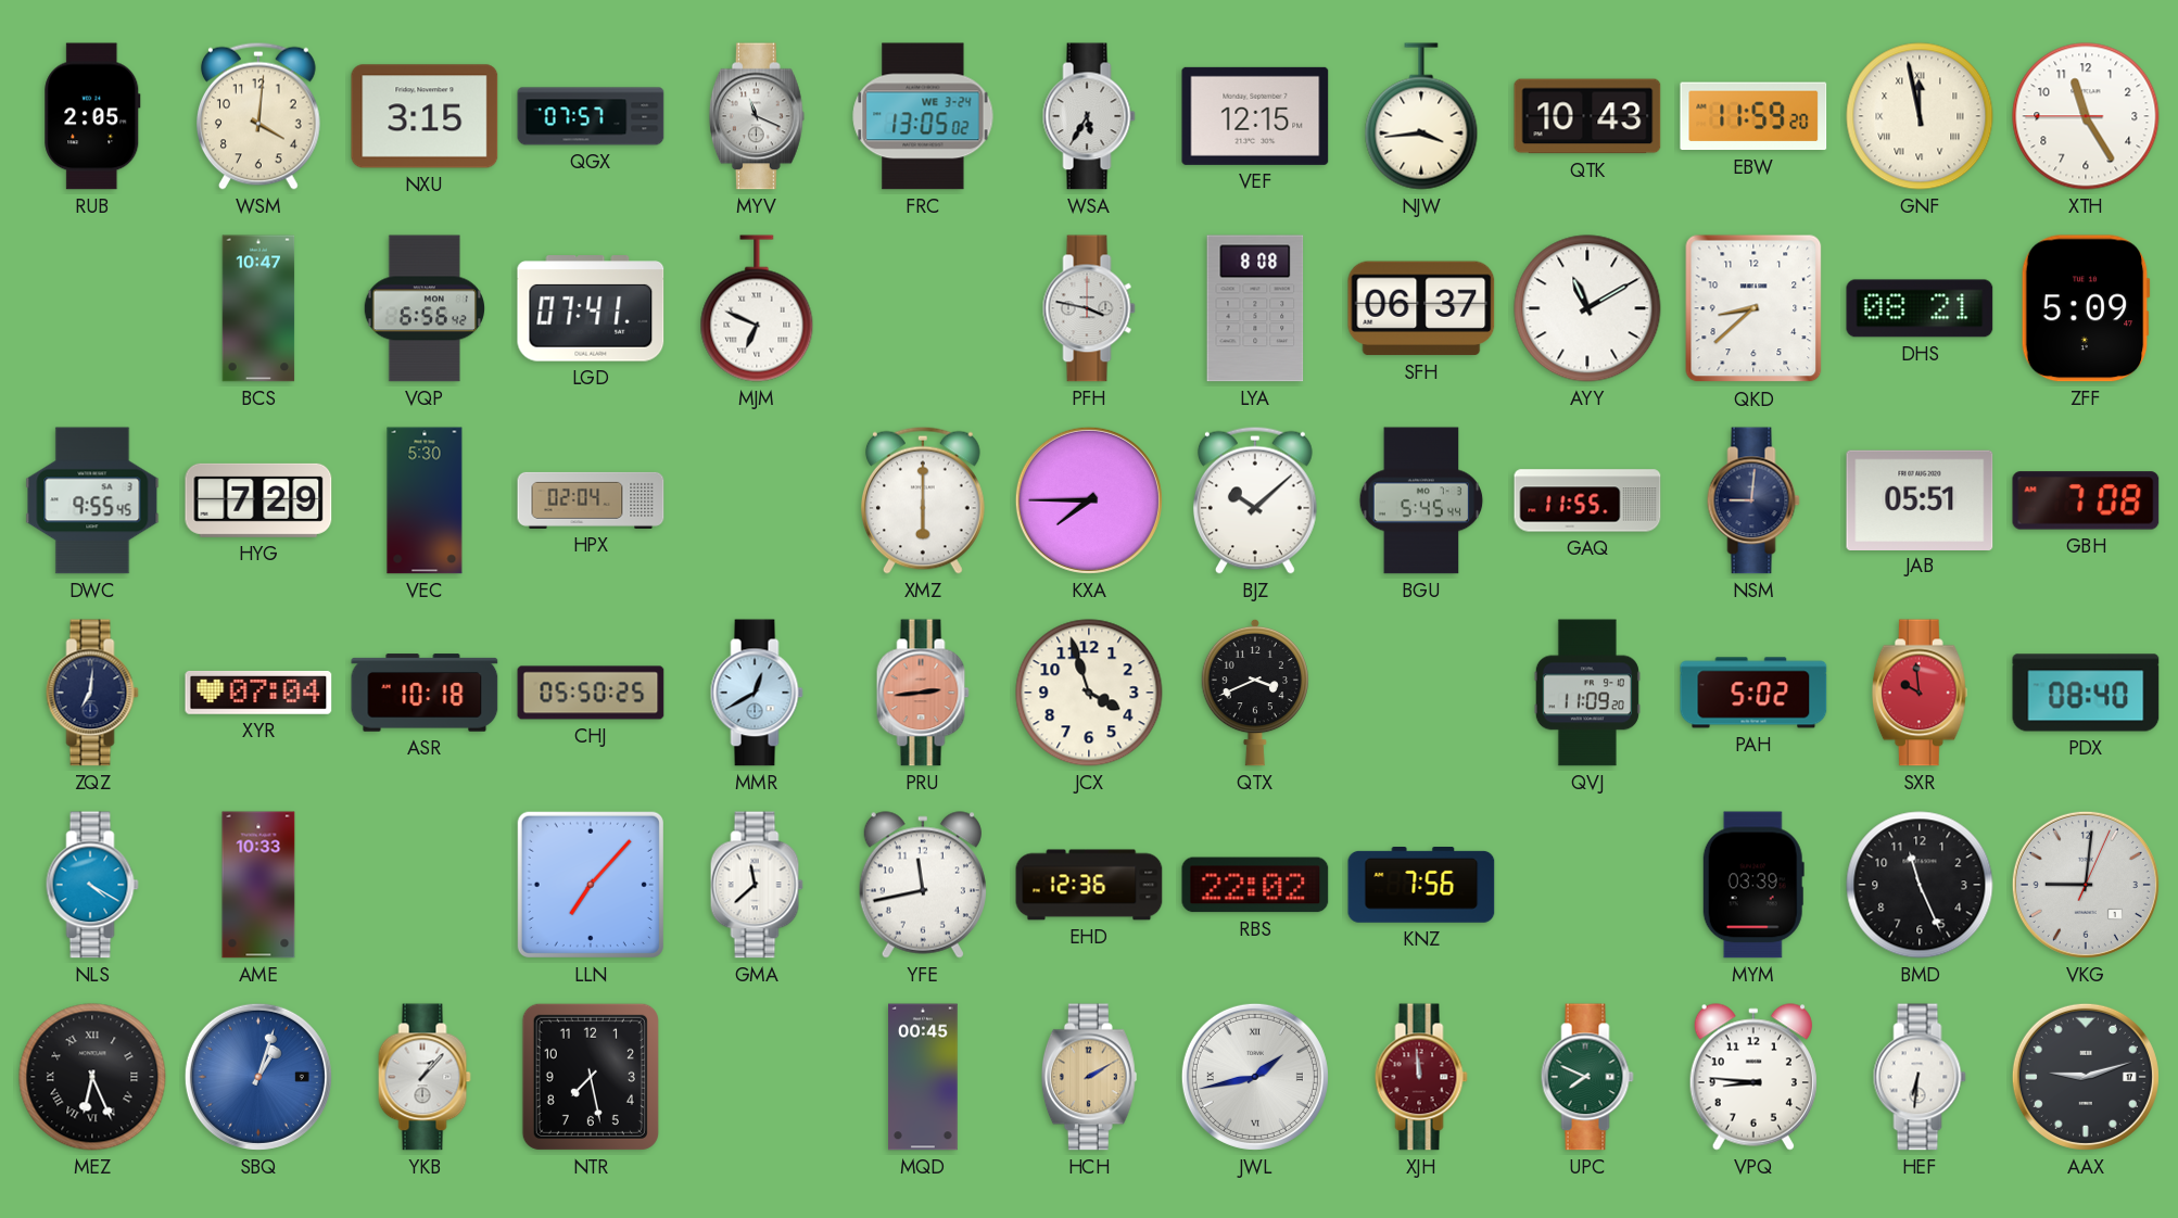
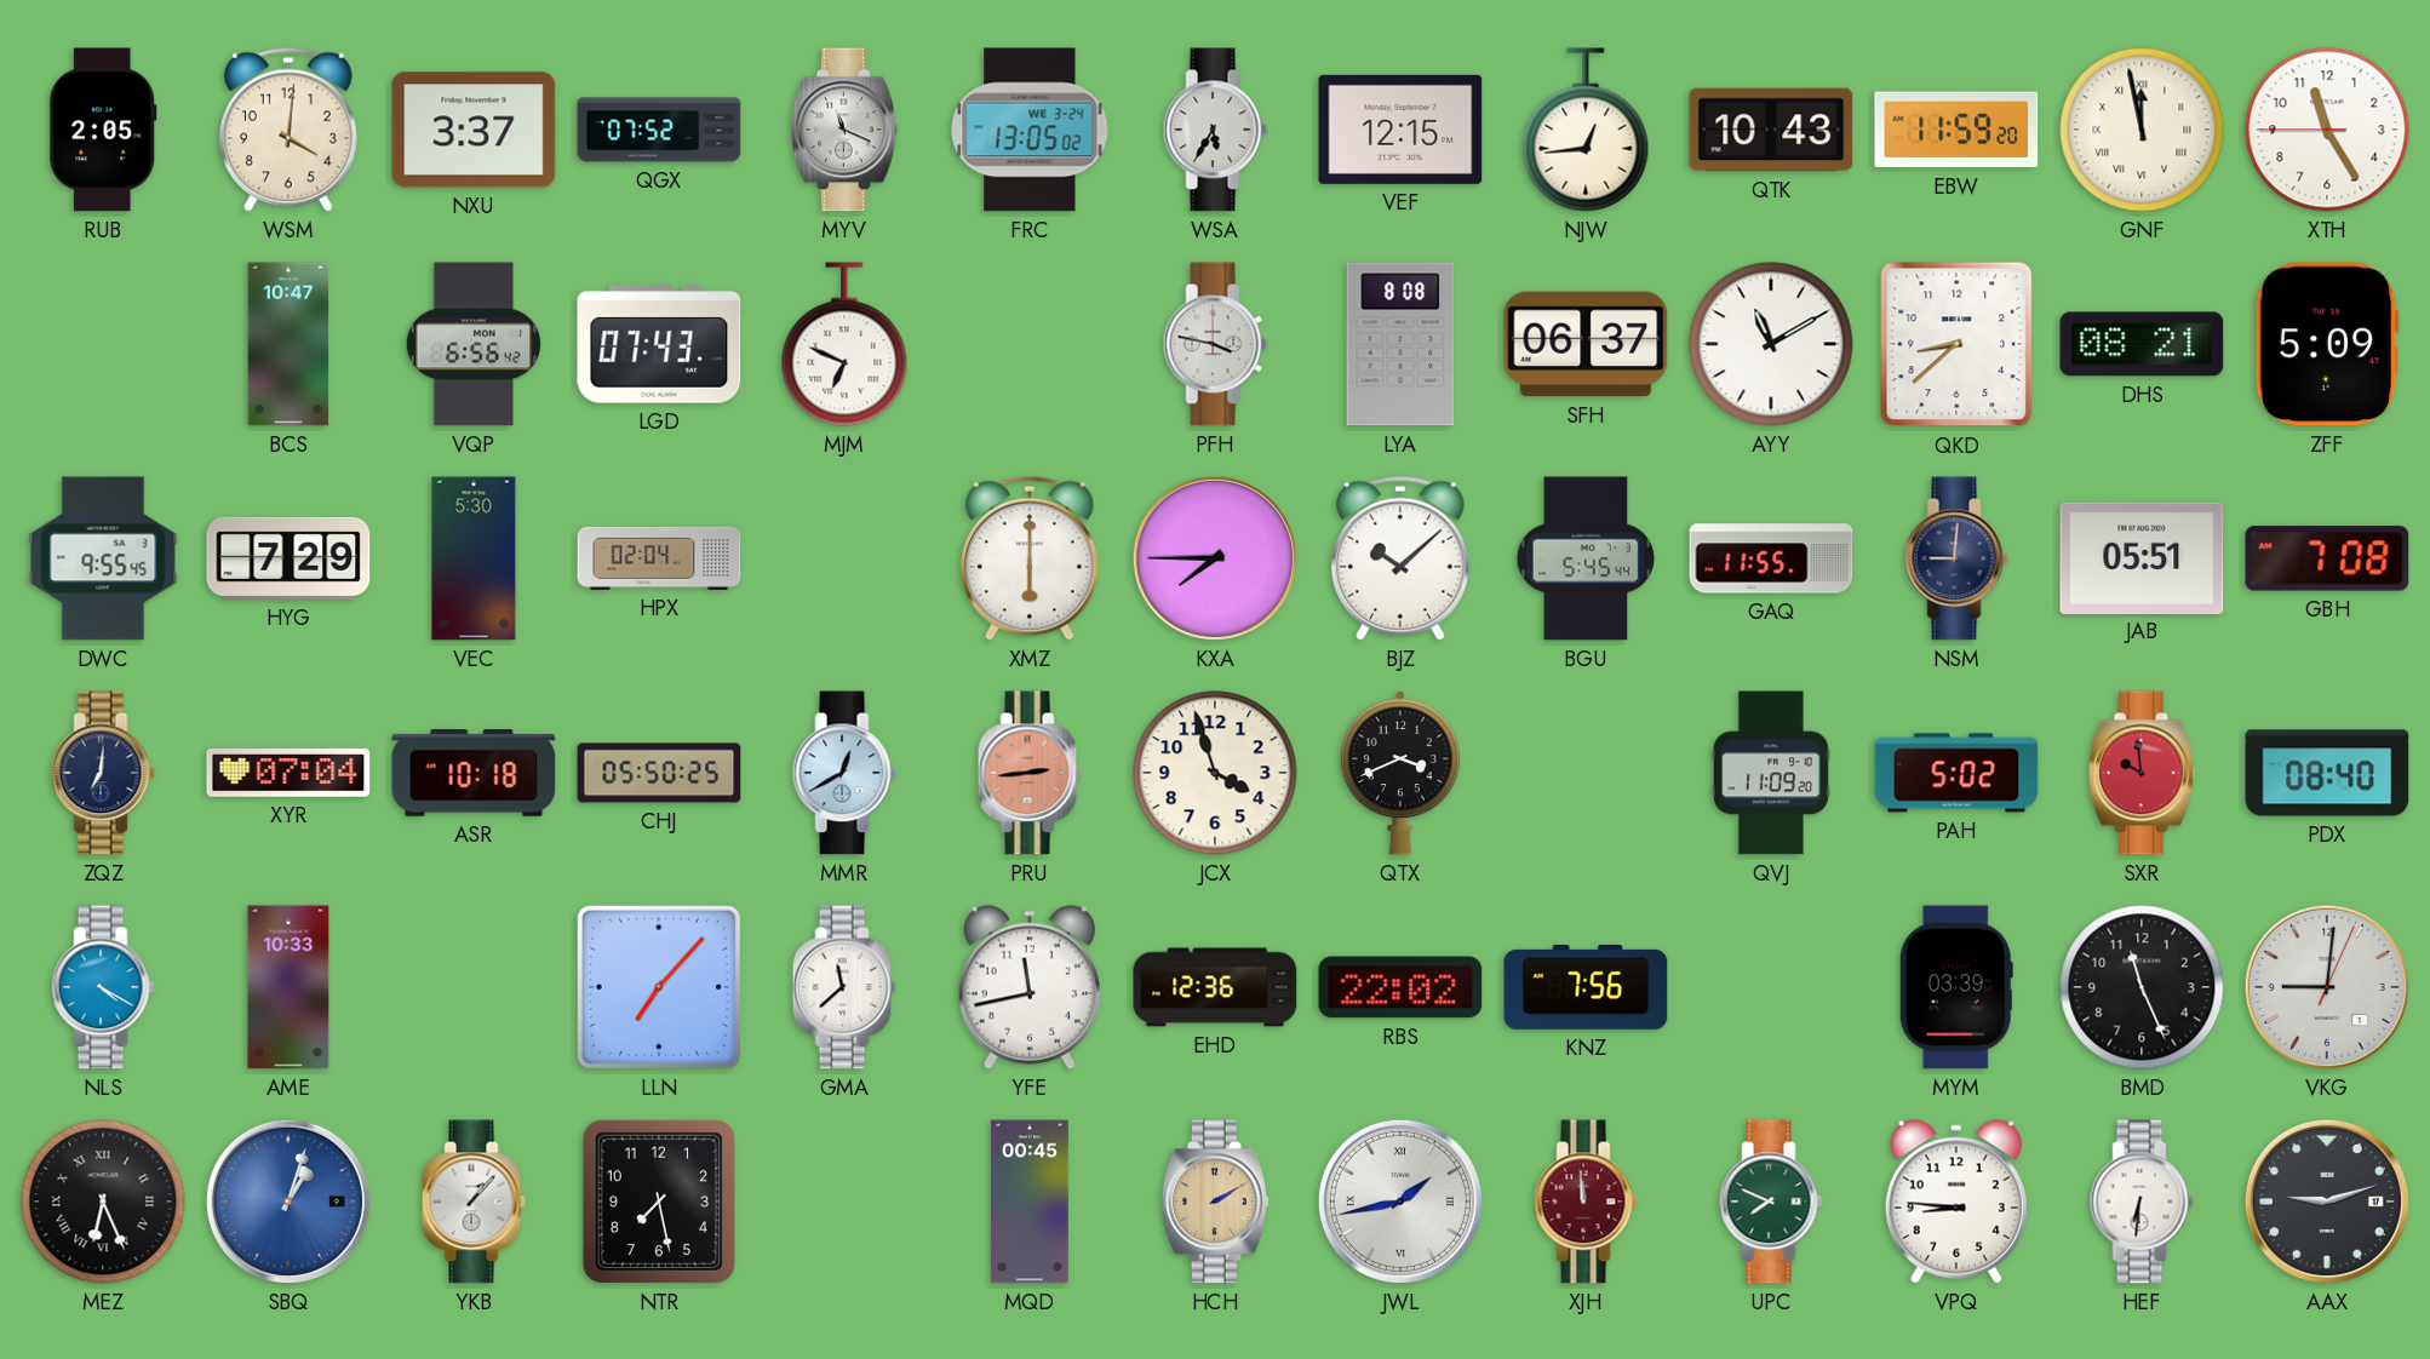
NXU: 3:15 -> 3:37
QGX: 07:57 -> 07:52
NJW: 3:44 -> 12:44
LGD: 07:41 -> 07:43
